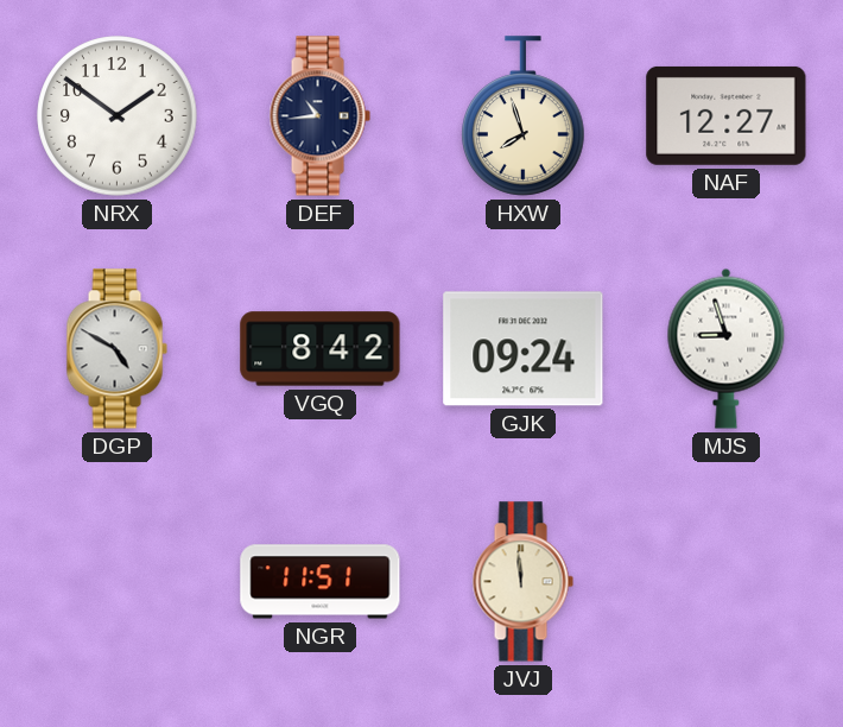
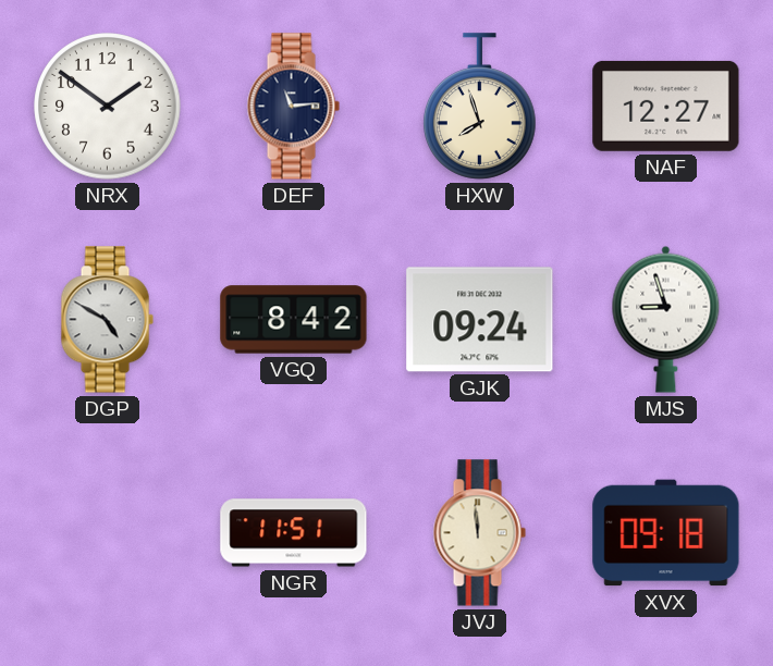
DEF: 10:44 -> 11:14
XVX: none -> 09:18
